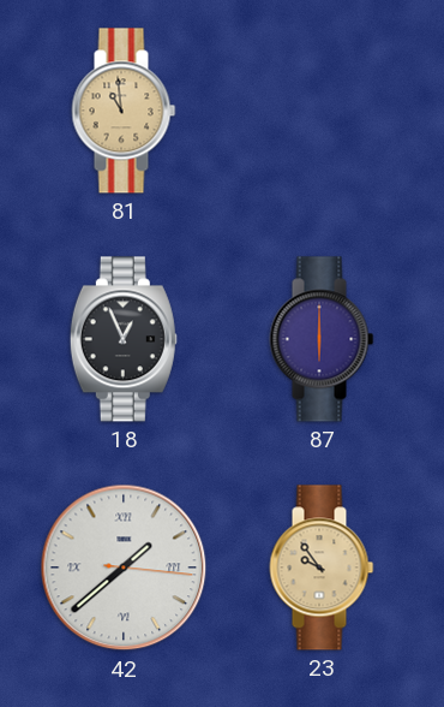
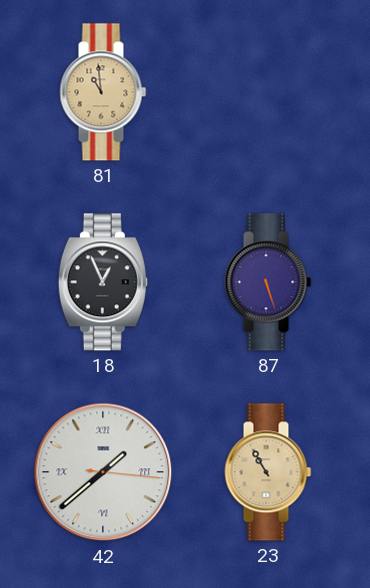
87: 6:00 -> 5:27
23: 9:54 -> 10:55
